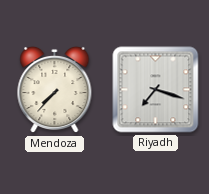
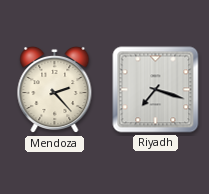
Mendoza: 7:37 -> 2:23
